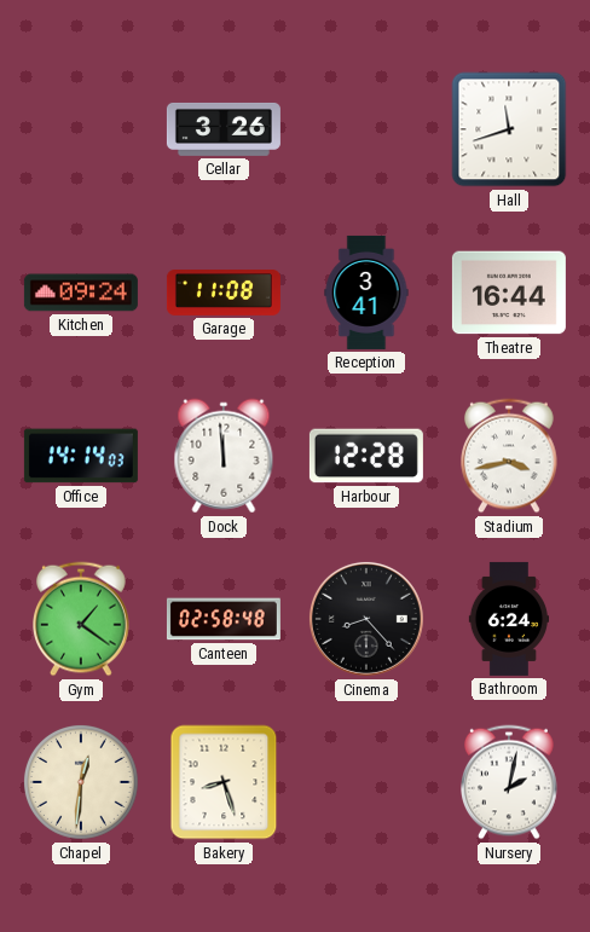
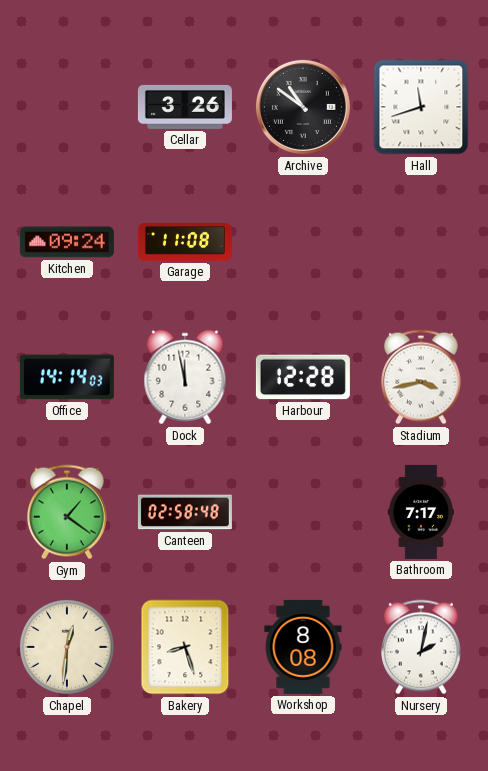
Archive: none -> 10:51
Reception: 3:41 -> none
Theatre: 16:44 -> none
Dock: 11:59 -> 11:58
Cinema: 8:23 -> none
Bathroom: 6:24 -> 7:17
Workshop: none -> 8:08
